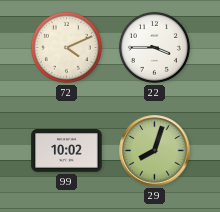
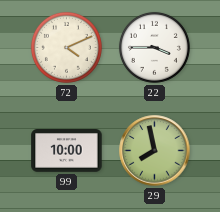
99: 10:02 -> 10:00
29: 8:03 -> 7:58
